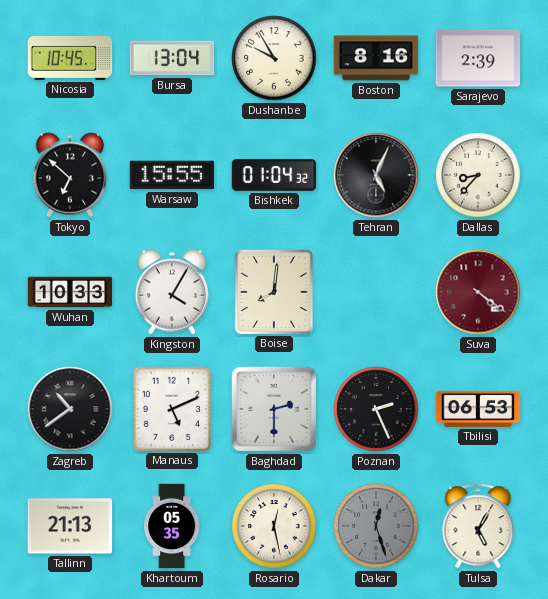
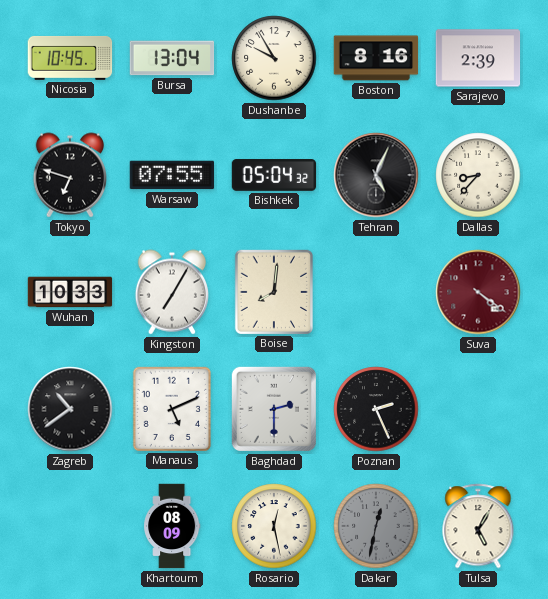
Tokyo: 6:52 -> 6:48
Warsaw: 15:55 -> 07:55
Bishkek: 01:04 -> 05:04
Kingston: 4:05 -> 7:05
Tbilisi: 06:53 -> none
Tallinn: 21:13 -> none
Khartoum: 05:35 -> 08:09
Dakar: 12:27 -> 12:32
